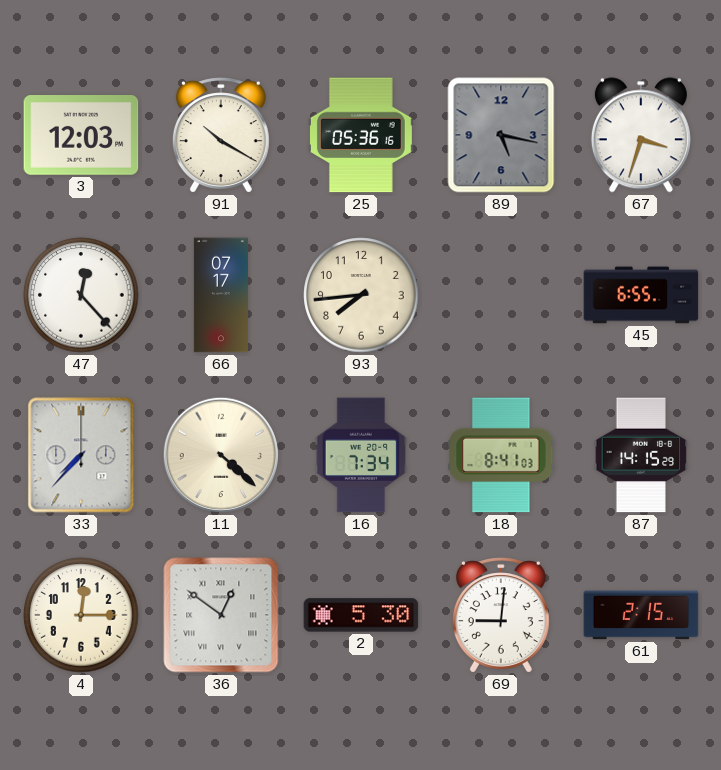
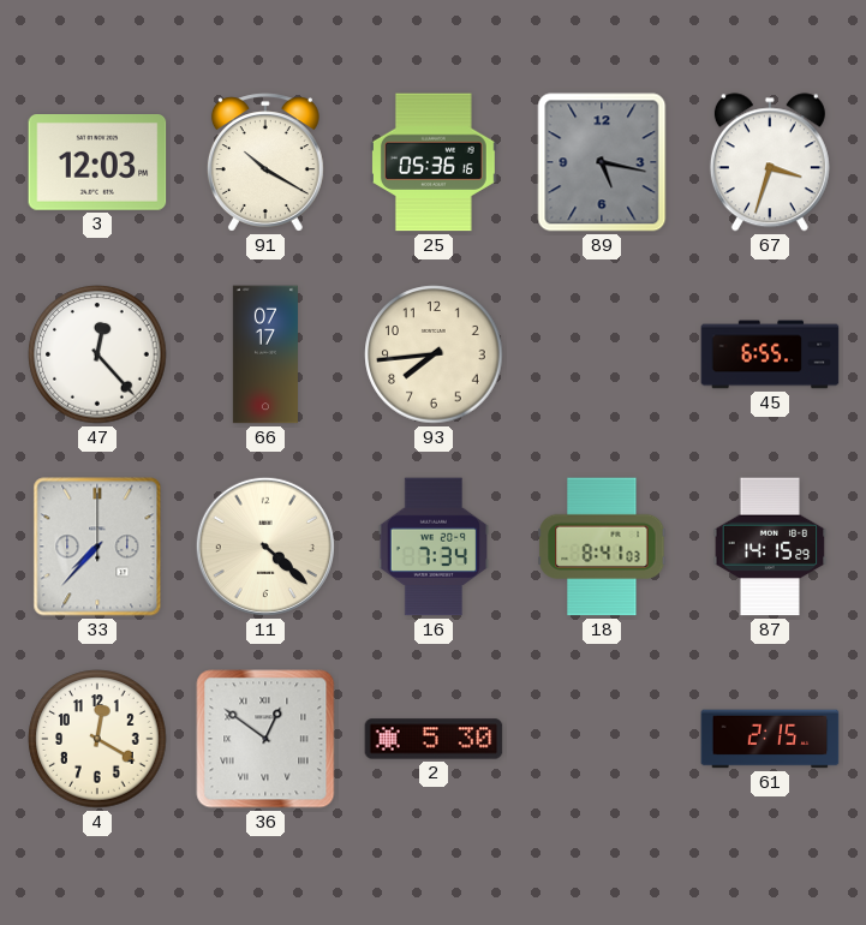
4: 12:15 -> 12:20
69: 9:01 -> none
